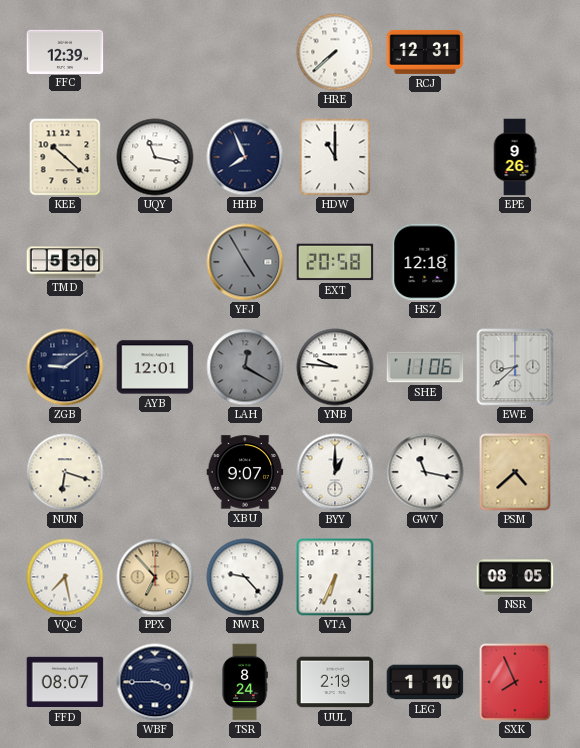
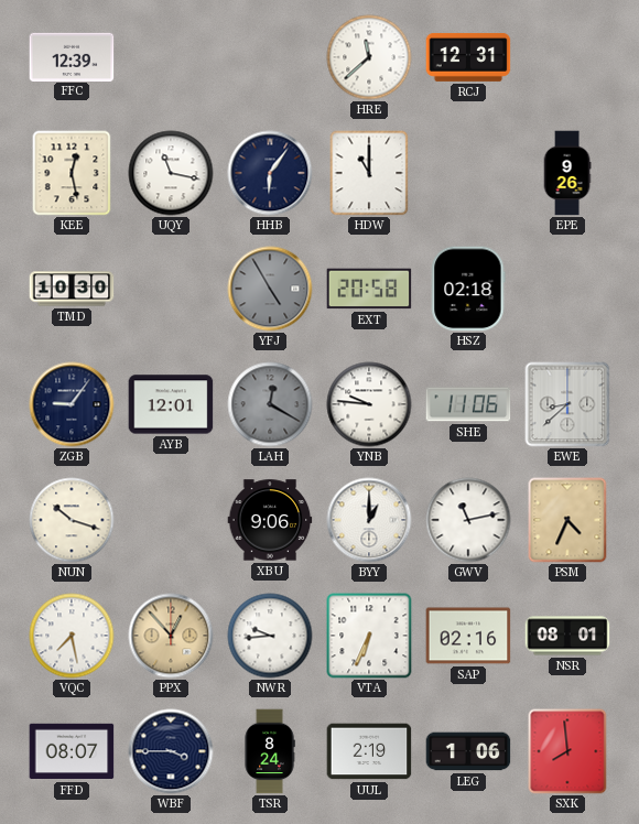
HRE: 7:38 -> 11:38
KEE: 10:22 -> 12:28
HHB: 7:56 -> 6:06
TMD: 5:30 -> 10:30
HSZ: 12:18 -> 02:18
ZGB: 9:09 -> 9:06
NUN: 6:18 -> 10:18
XBU: 9:07 -> 9:06
GWV: 11:17 -> 11:13
PSM: 4:38 -> 4:34
PPX: 6:53 -> 12:53
NWR: 9:23 -> 9:44
SAP: none -> 02:16
NSR: 08:05 -> 08:01
LEG: 1:10 -> 1:06
SXK: 7:56 -> 7:59
